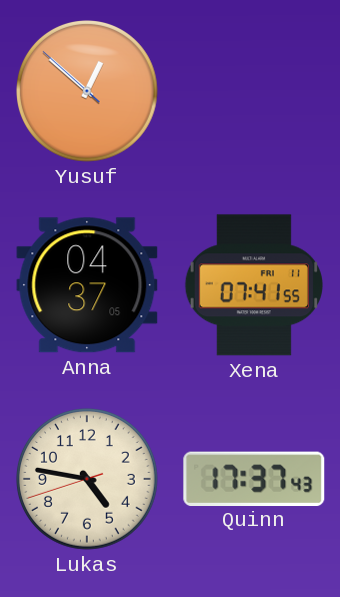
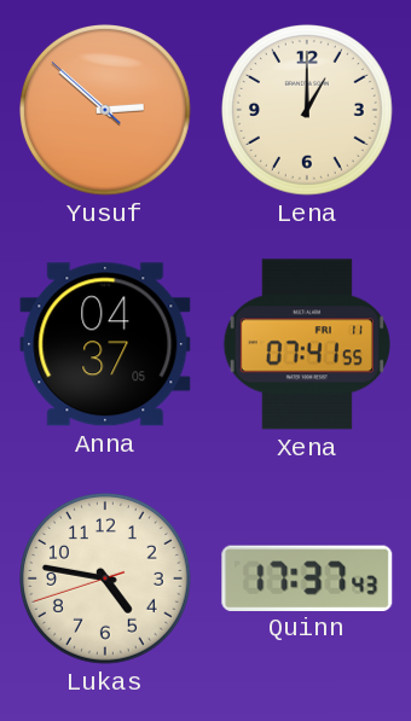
Yusuf: 12:51 -> 2:51
Lena: none -> 1:00
